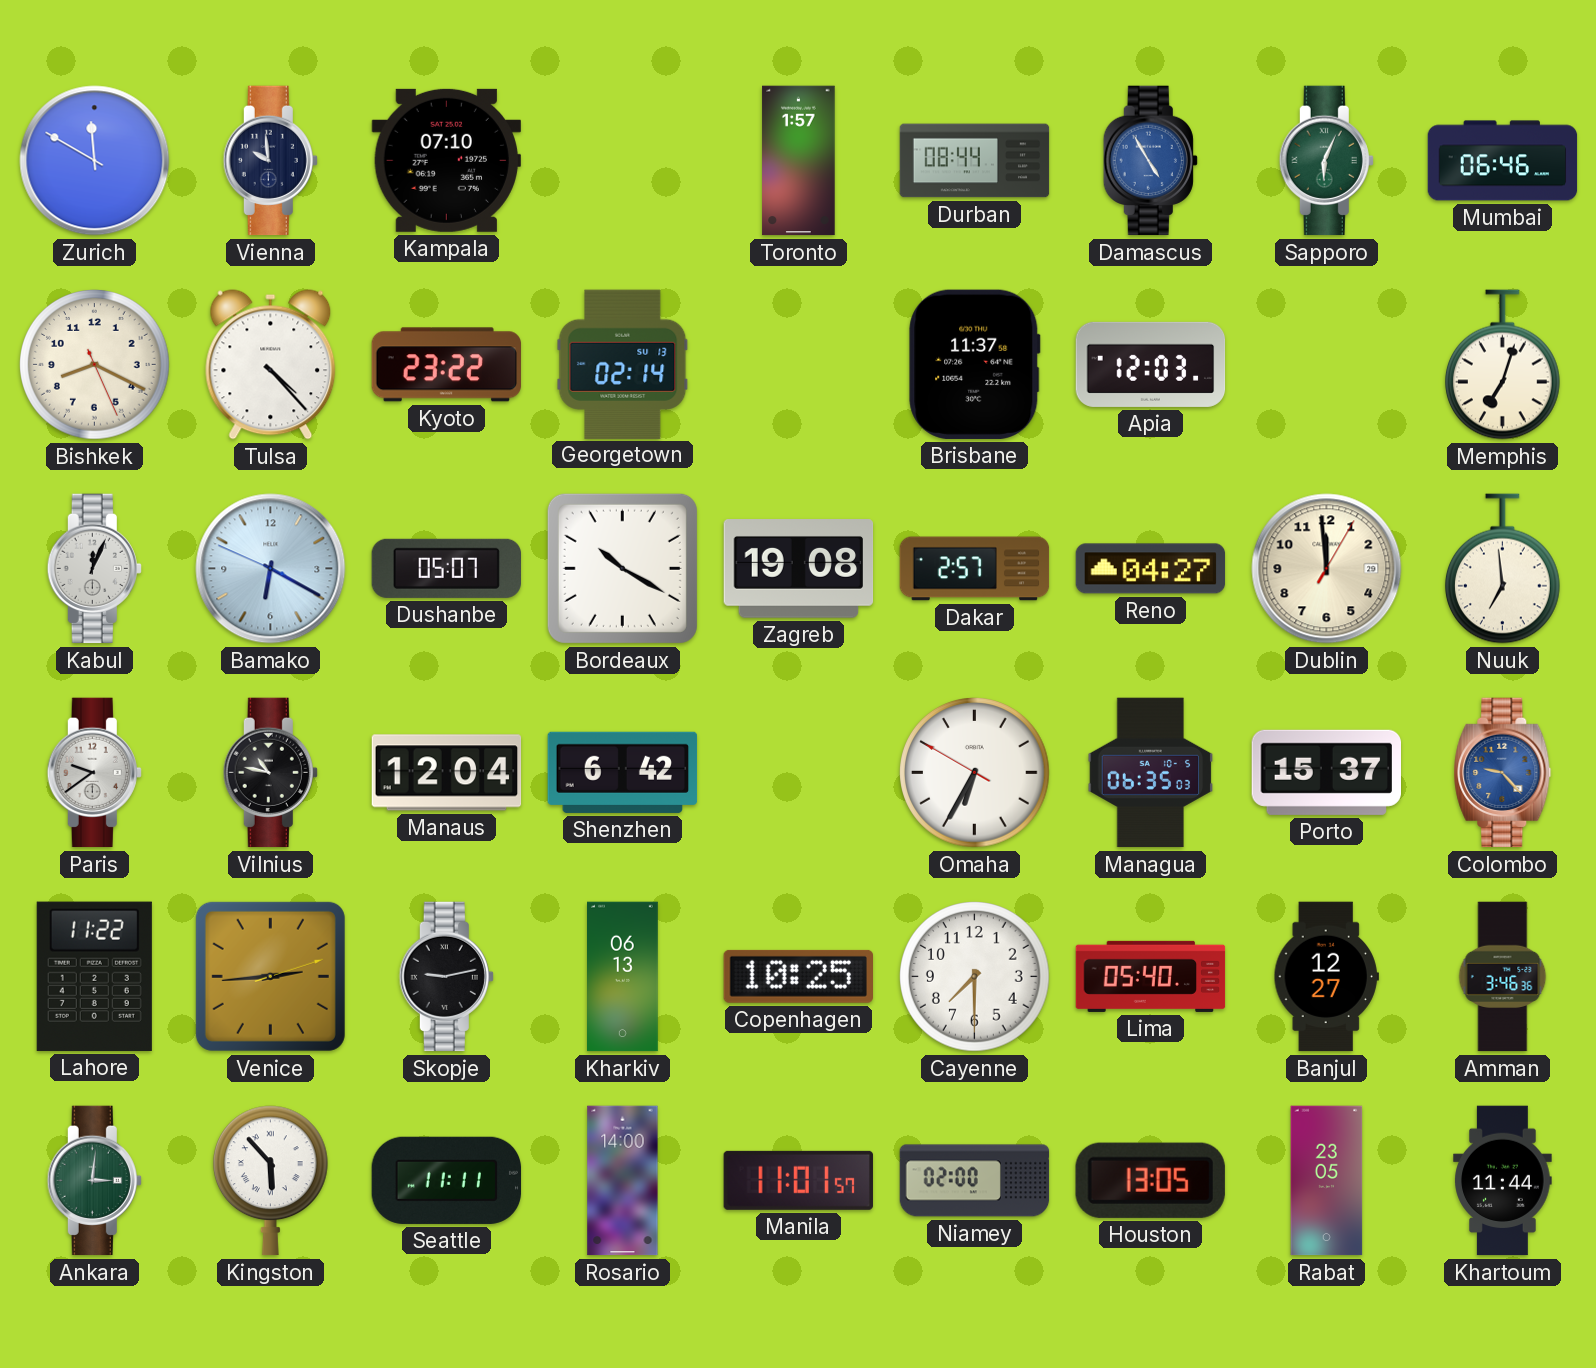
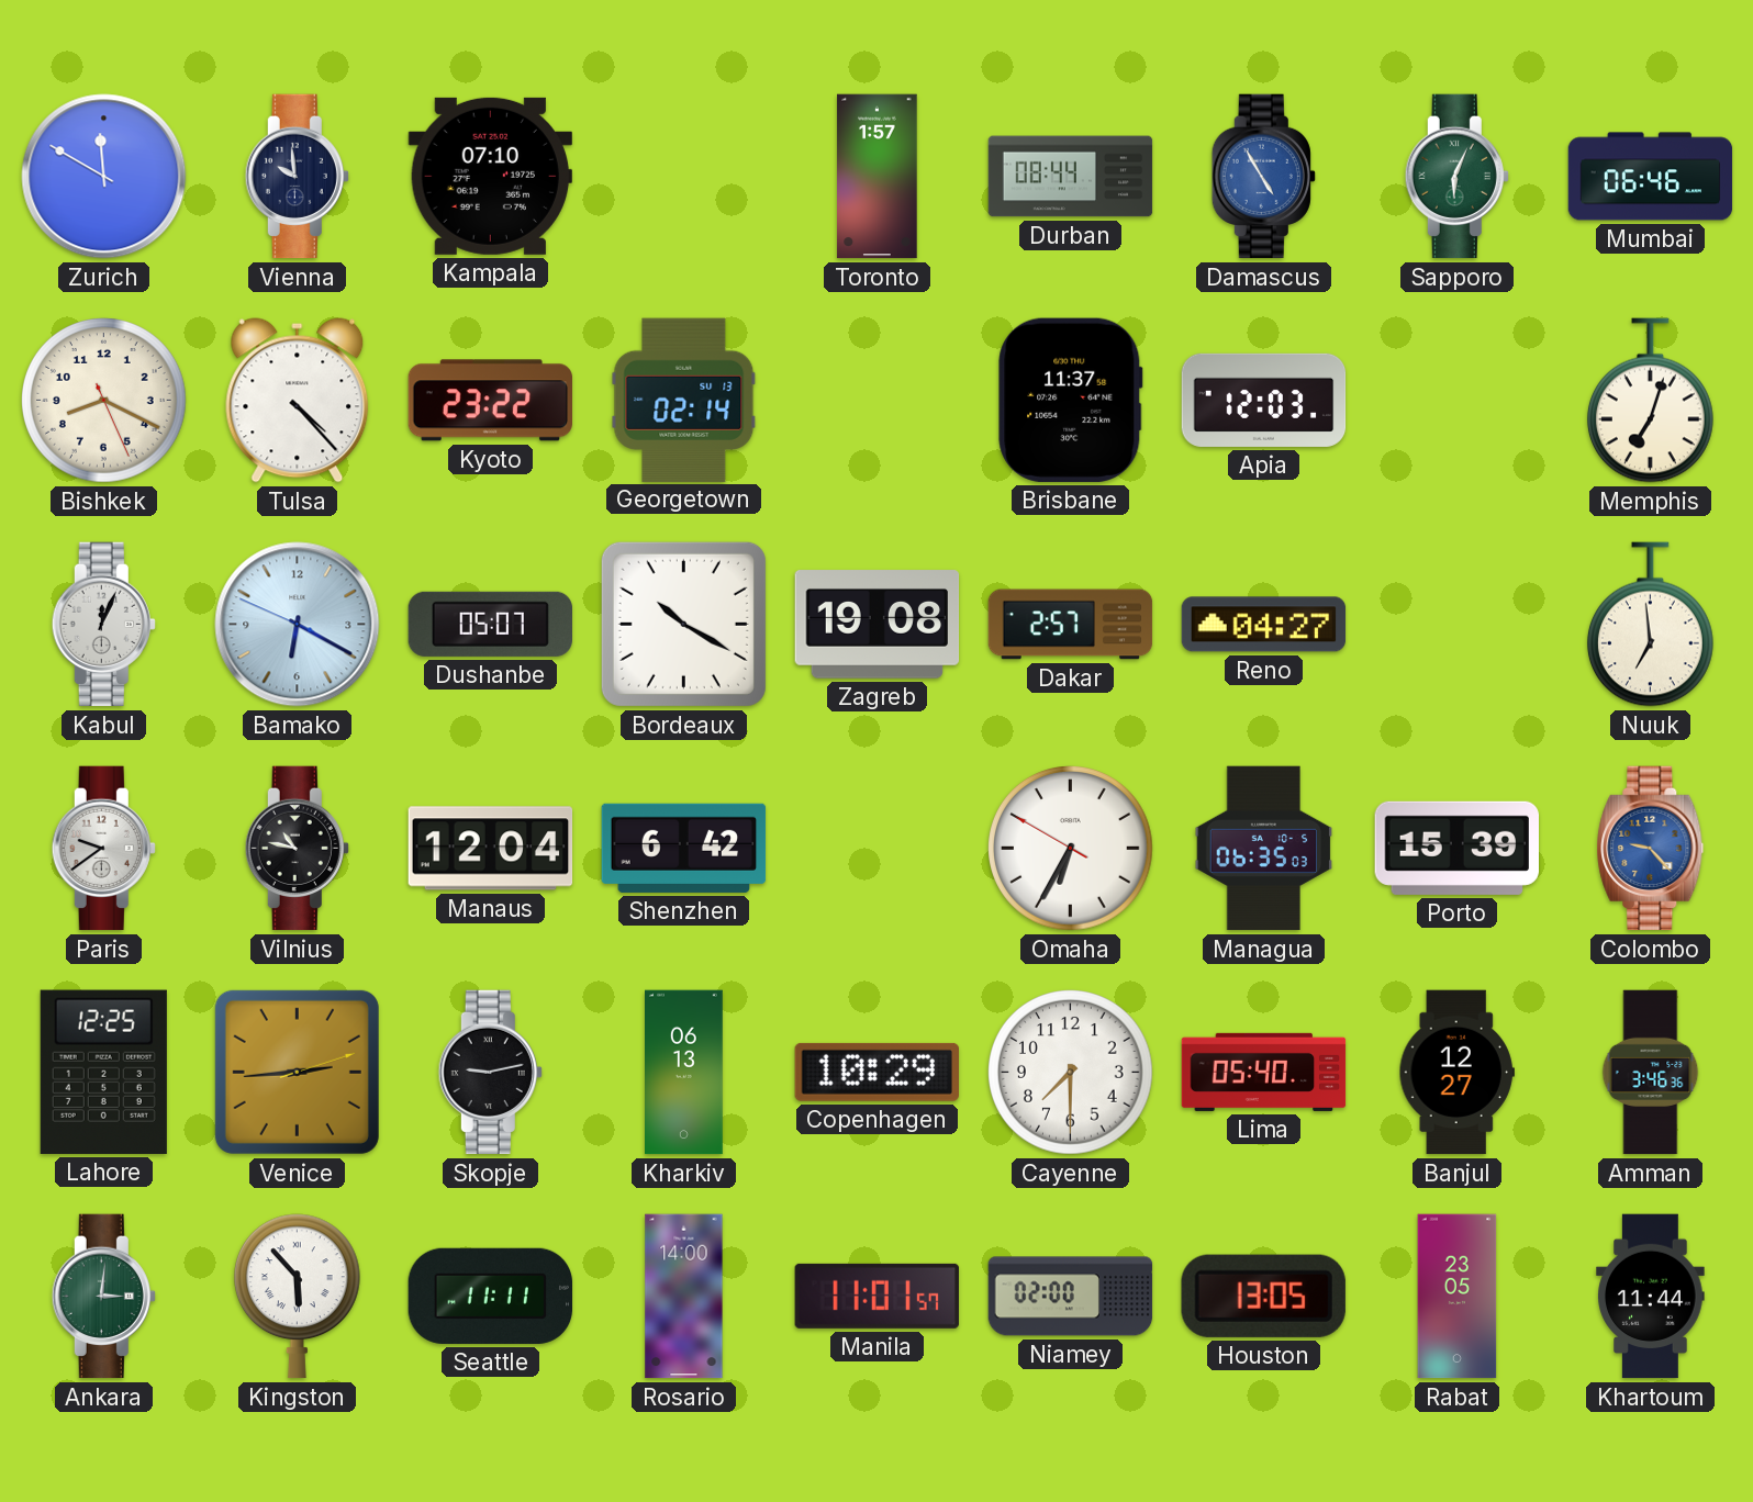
Dublin: 11:59 -> none
Porto: 15:37 -> 15:39
Lahore: 11:22 -> 12:25
Copenhagen: 10:25 -> 10:29
